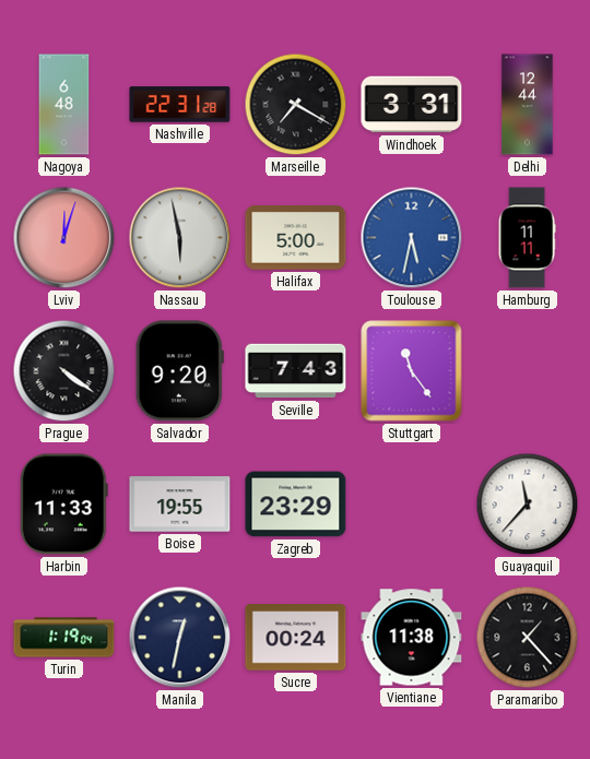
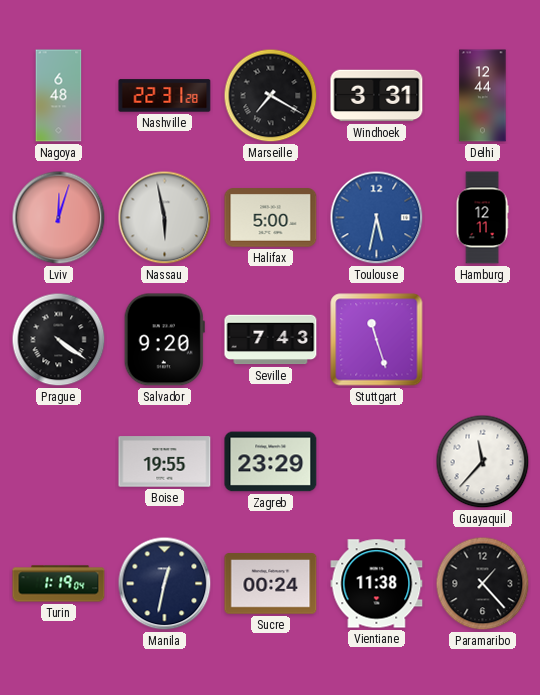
Hamburg: 11:11 -> 12:11
Stuttgart: 11:24 -> 11:27
Harbin: 11:33 -> none
